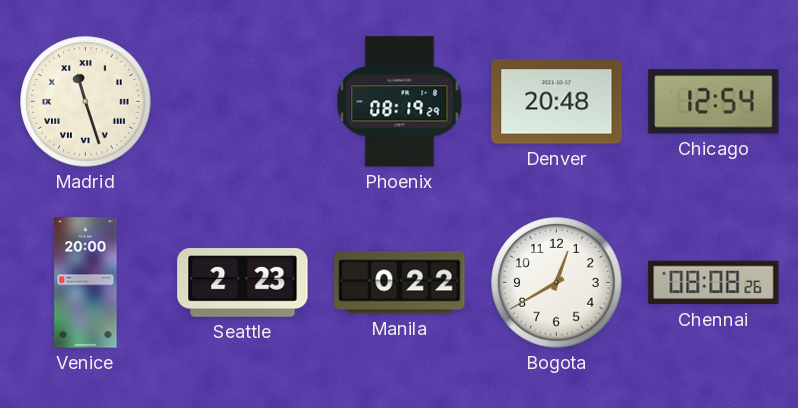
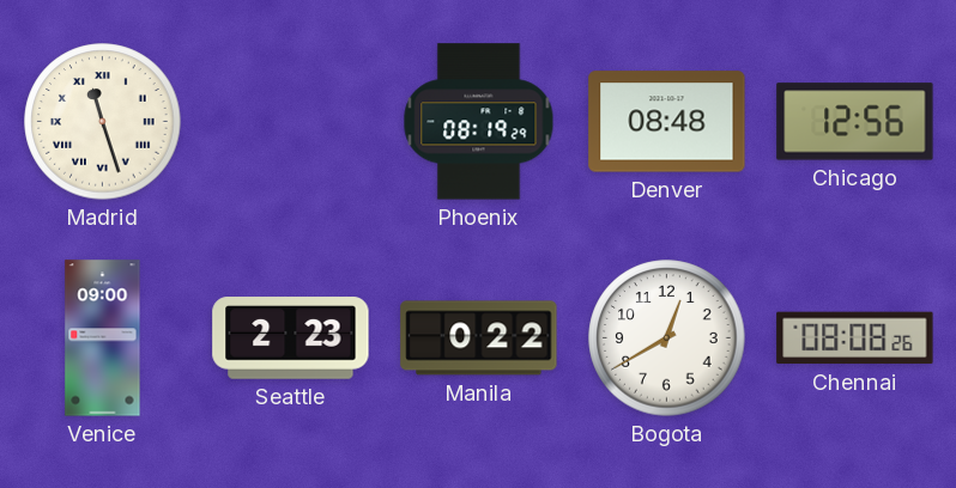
Denver: 20:48 -> 08:48
Chicago: 12:54 -> 12:56
Venice: 20:00 -> 09:00
